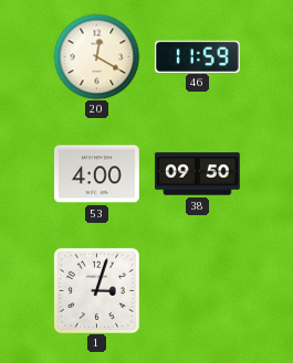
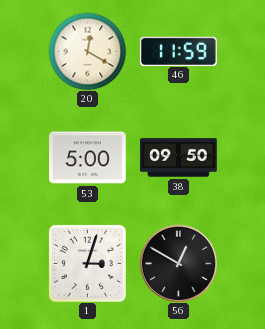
53: 4:00 -> 5:00
56: none -> 12:50
